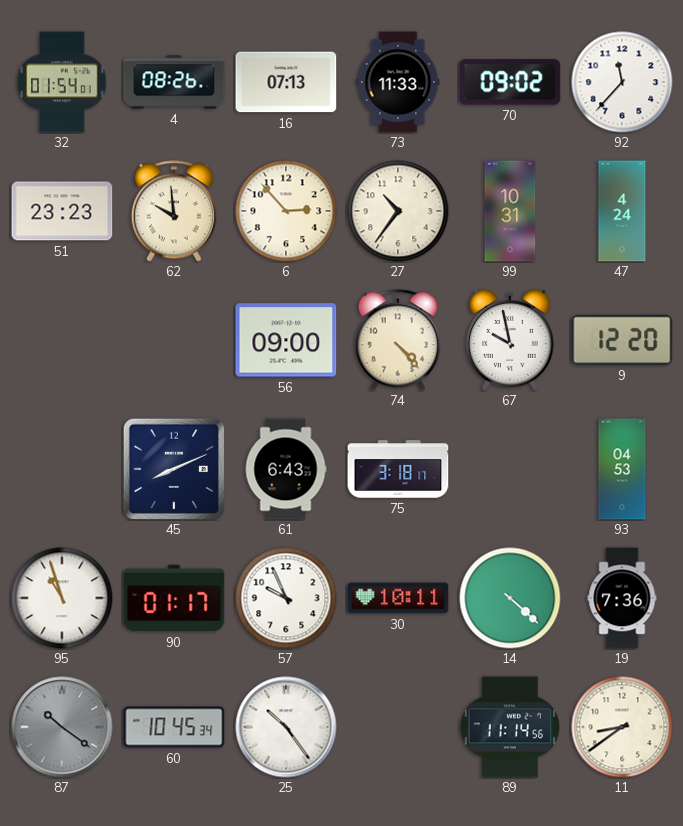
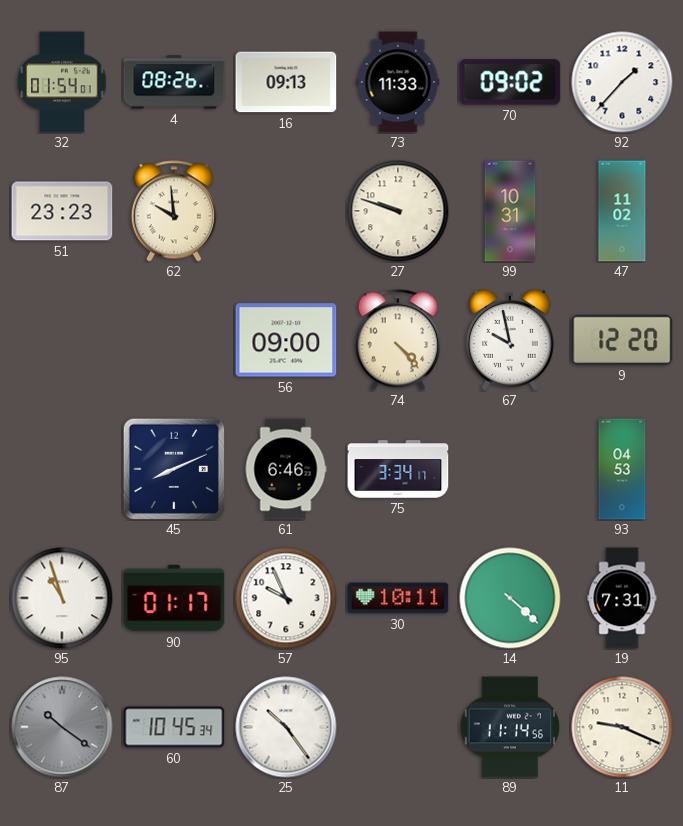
16: 07:13 -> 09:13
92: 11:37 -> 1:37
6: 2:53 -> none
27: 10:36 -> 9:48
47: 4:24 -> 11:02
61: 6:43 -> 6:46
75: 3:18 -> 3:34
19: 7:36 -> 7:31
11: 8:39 -> 9:19
